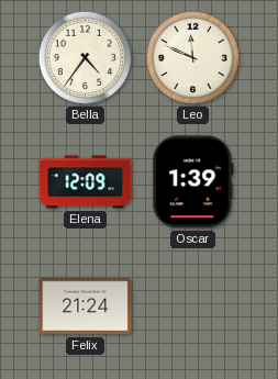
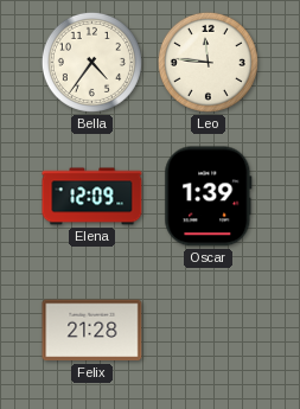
Leo: 11:49 -> 11:46
Felix: 21:24 -> 21:28
